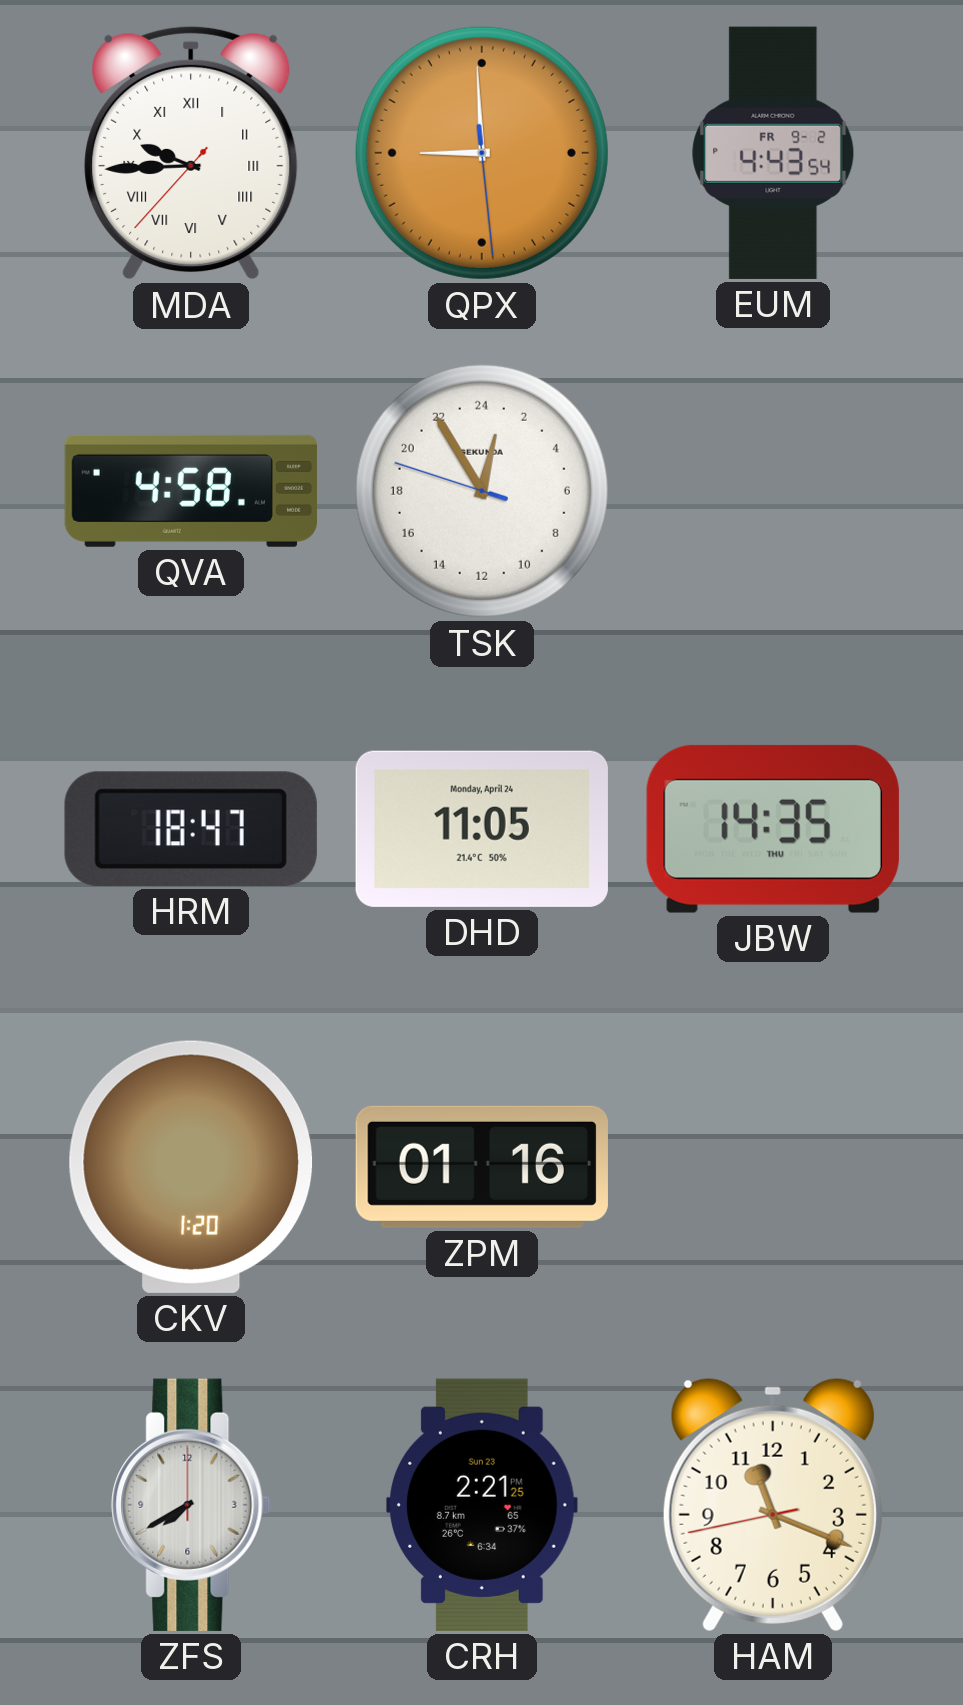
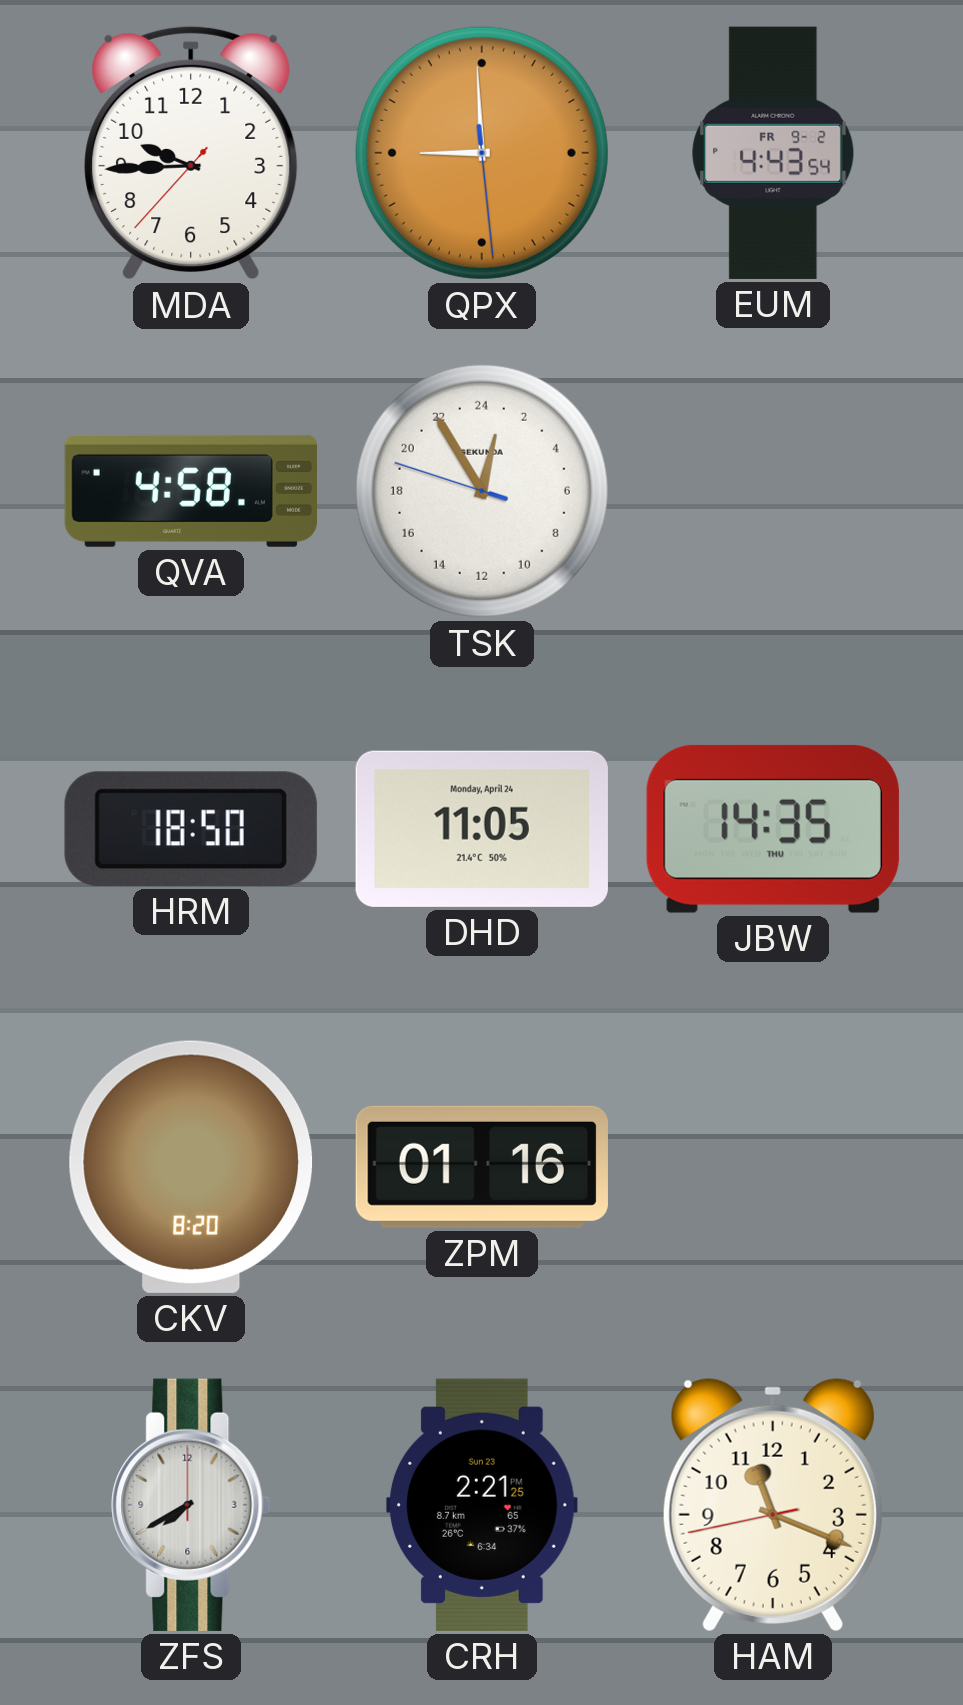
MDA numerals: Roman -> Arabic
HRM: 18:47 -> 18:50
CKV: 1:20 -> 8:20
